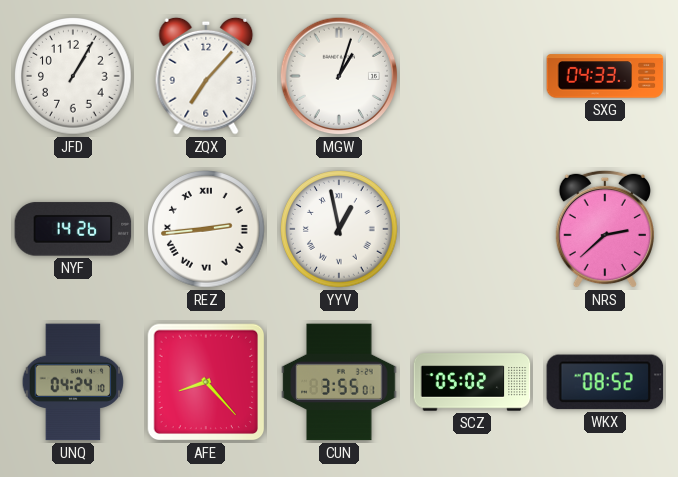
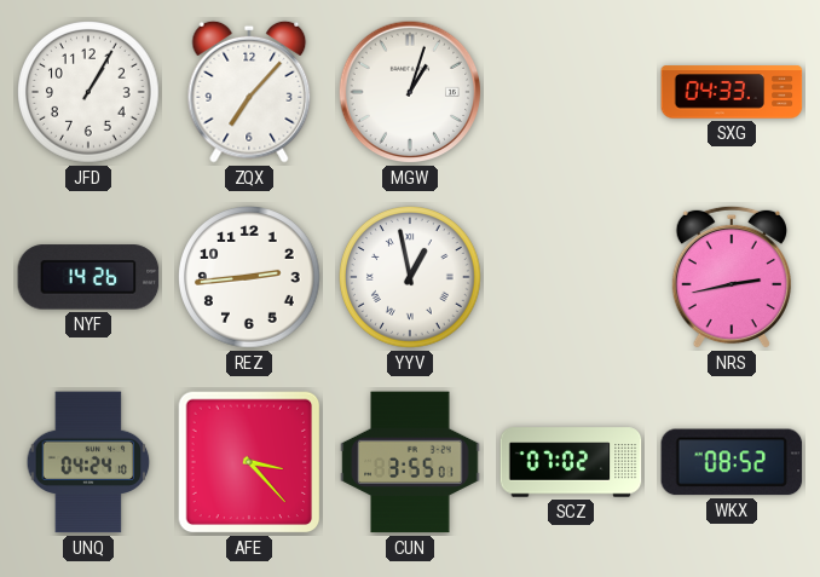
REZ numerals: Roman -> Arabic
NRS: 2:38 -> 2:43
AFE: 8:23 -> 3:23
SCZ: 05:02 -> 07:02
